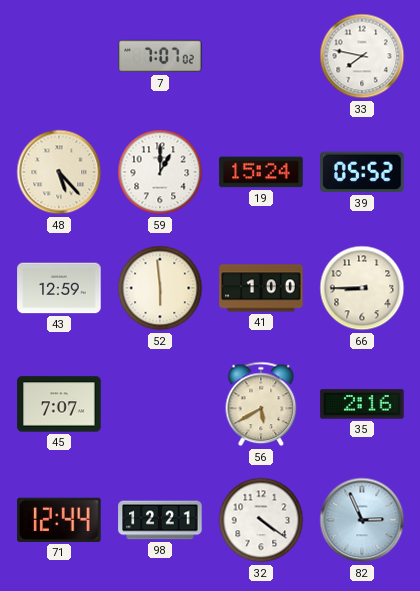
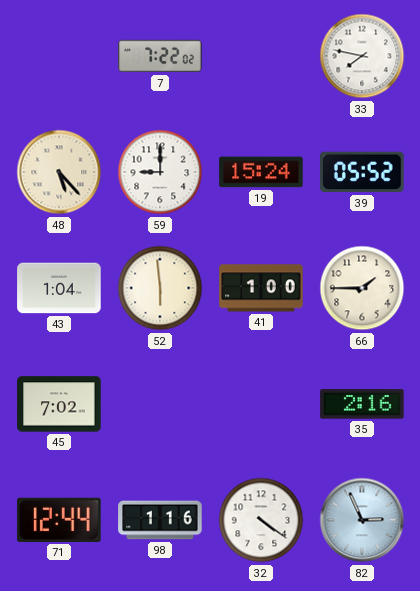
7: 7:07 -> 7:22
59: 1:00 -> 9:00
43: 12:59 -> 1:04
66: 8:45 -> 1:45
45: 7:07 -> 7:02
56: 5:40 -> none
98: 12:21 -> 1:16
